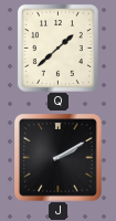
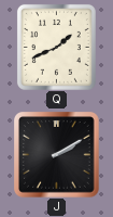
Q: 1:38 -> 1:41
